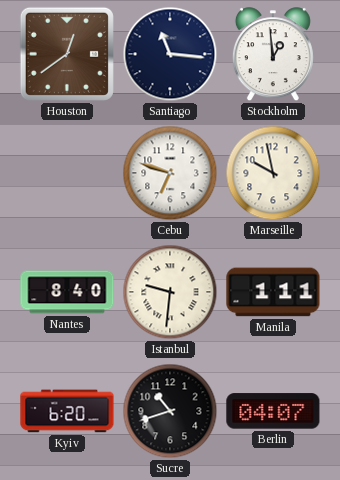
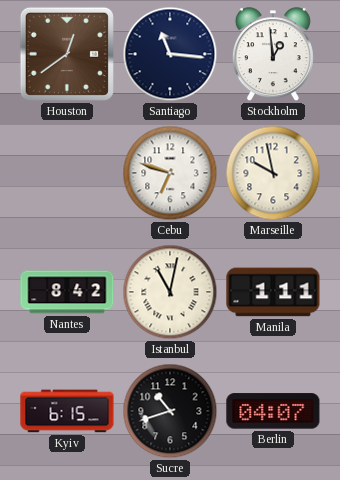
Nantes: 8:40 -> 8:42
Istanbul: 9:31 -> 11:02
Kyiv: 6:20 -> 6:15
